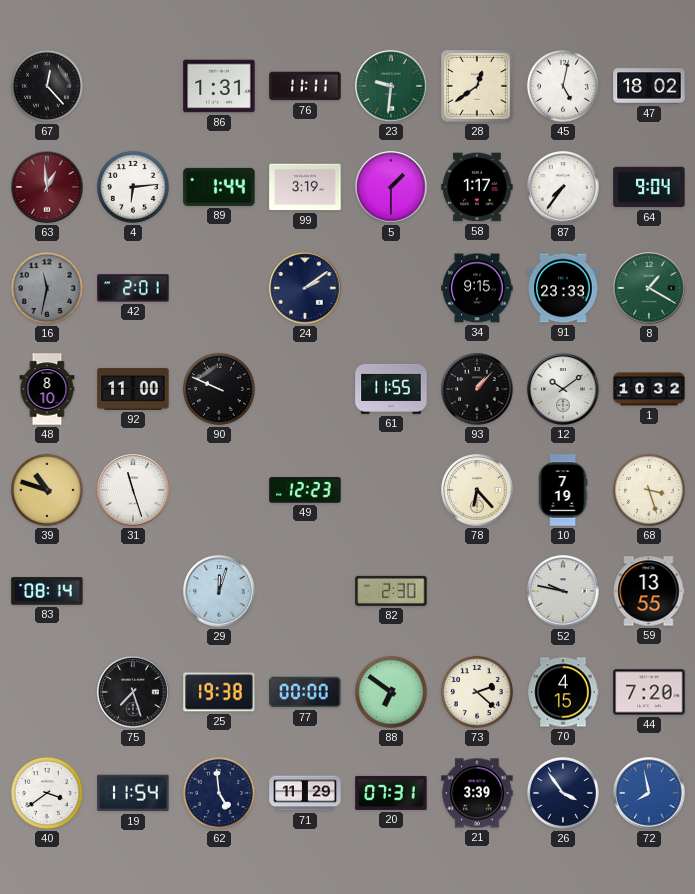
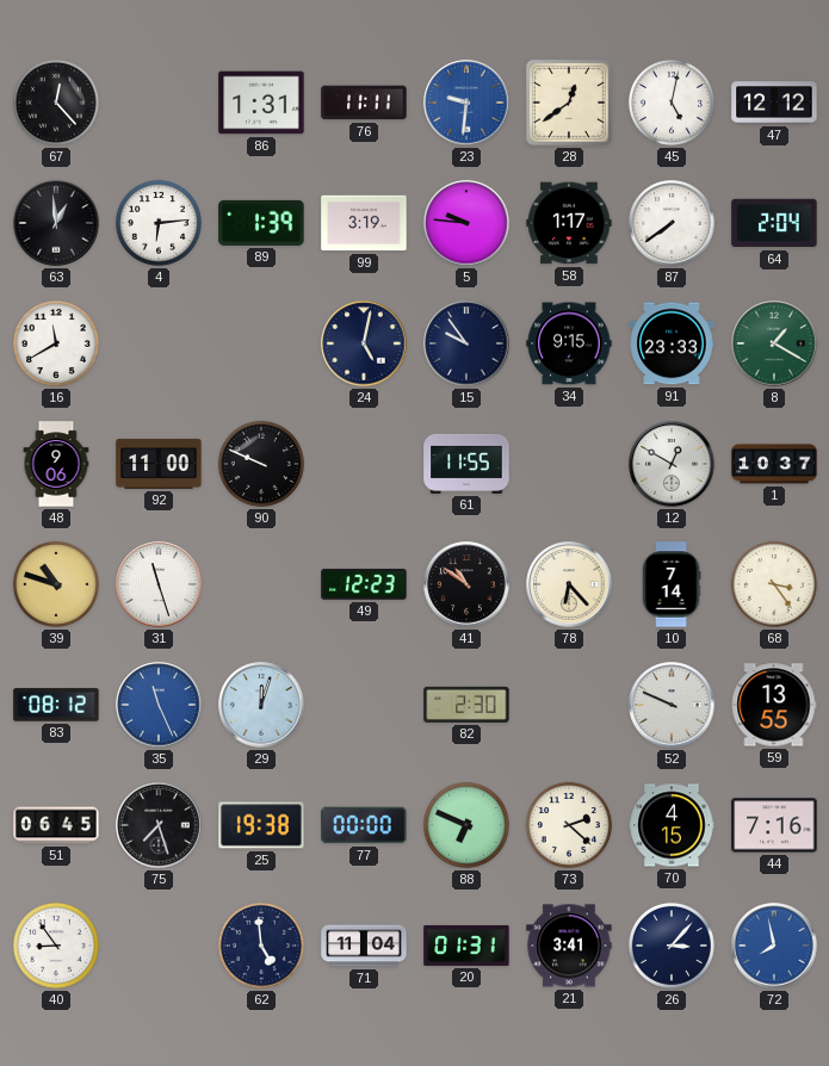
23 dial: green -> blue
47: 18:02 -> 12:12
63 dial: burgundy -> black
89: 1:44 -> 1:39
5: 1:30 -> 9:46
87: 7:36 -> 7:39
64: 9:04 -> 2:04
16: 11:32 -> 11:40
16 dial: grey -> white
42: 2:01 -> none
24: 2:09 -> 5:02
15: none -> 9:54
48: 8:10 -> 9:06
93: 1:07 -> none
12: 10:09 -> 12:50
1: 10:32 -> 10:37
41: none -> 10:51
10: 7:19 -> 7:14
68: 3:27 -> 3:24
83: 08:14 -> 08:12
35: none -> 11:26
52: 9:47 -> 9:49
51: none -> 06:45
88: 6:51 -> 6:49
44: 7:20 -> 7:16
40: 3:39 -> 8:54
19: 11:54 -> none
71: 11:29 -> 11:04
20: 07:31 -> 01:31
21: 3:39 -> 3:41
26: 3:54 -> 3:07
